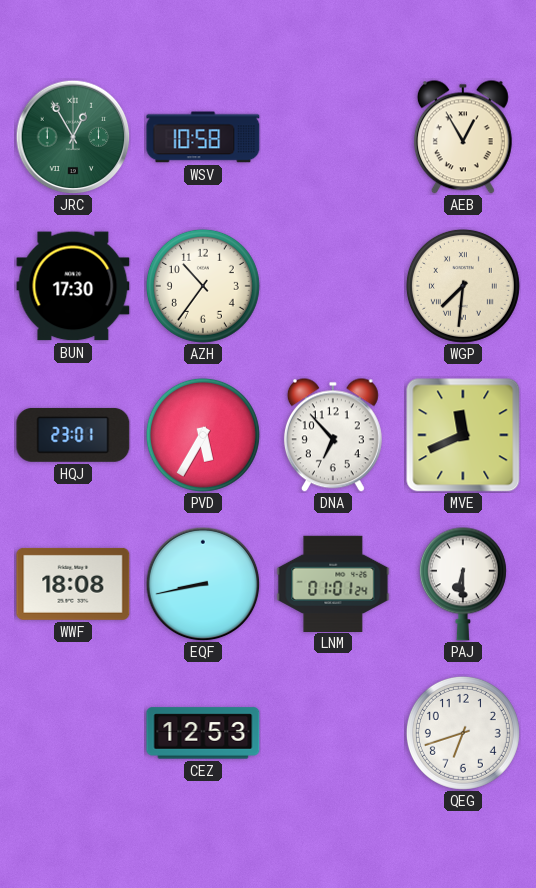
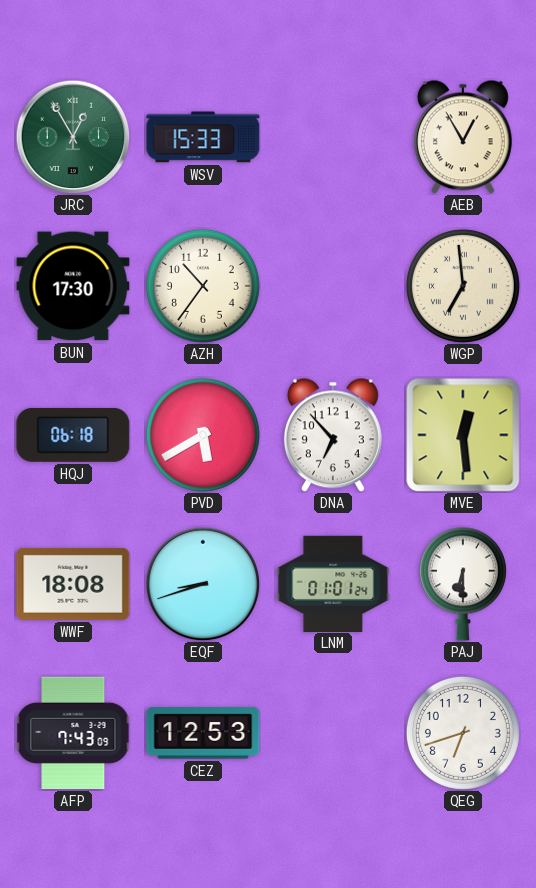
WSV: 10:58 -> 15:33
WGP: 7:31 -> 6:59
HQJ: 23:01 -> 06:18
PVD: 5:35 -> 5:40
MVE: 11:41 -> 12:29
EQF: 8:43 -> 8:42
AFP: none -> 7:43
